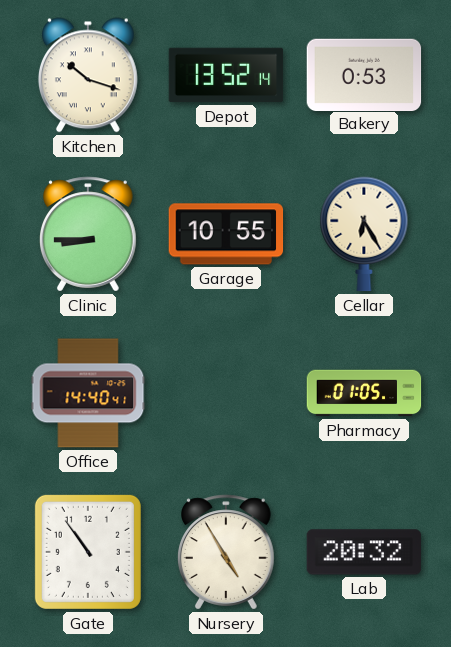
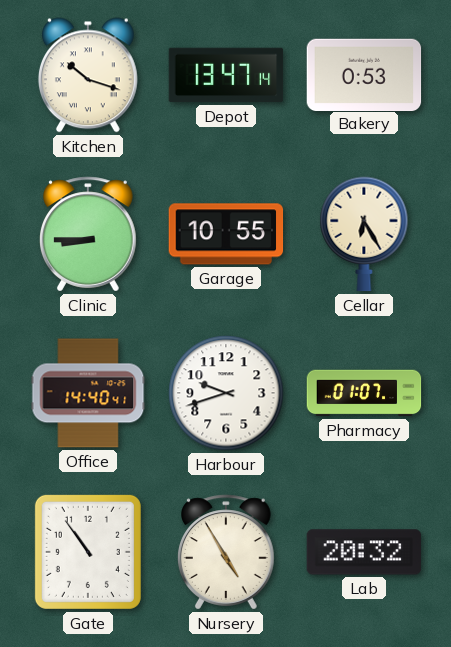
Depot: 13:52 -> 13:47
Harbour: none -> 9:42
Pharmacy: 01:05 -> 01:07
